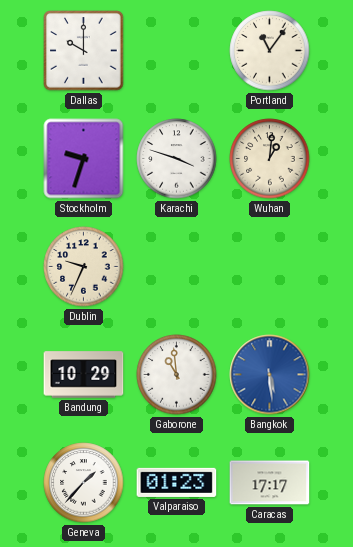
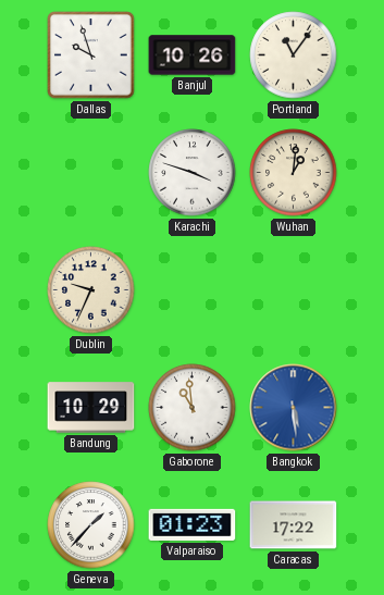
Dallas: 10:00 -> 9:57
Banjul: none -> 10:26
Stockholm: 9:33 -> none
Caracas: 17:17 -> 17:22
